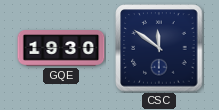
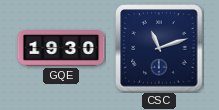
CSC: 11:51 -> 11:12
